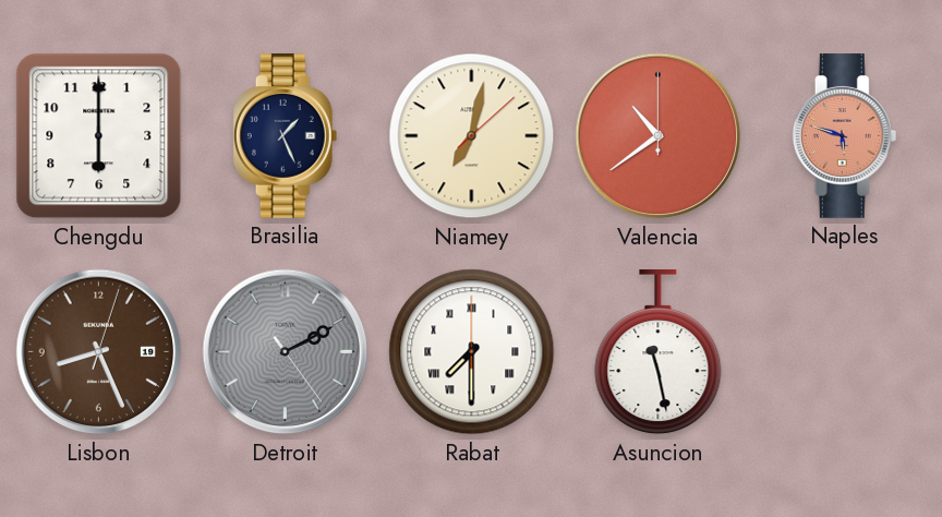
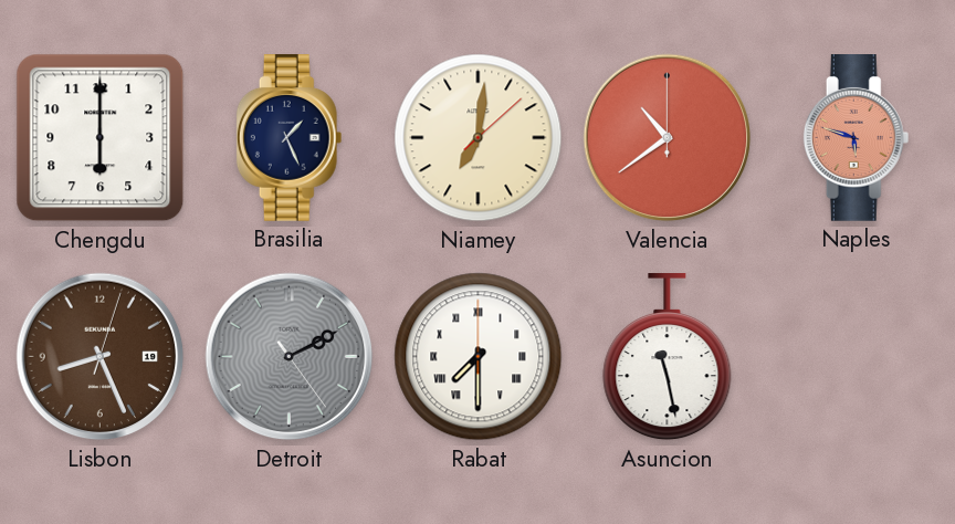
Niamey: 7:02 -> 7:01
